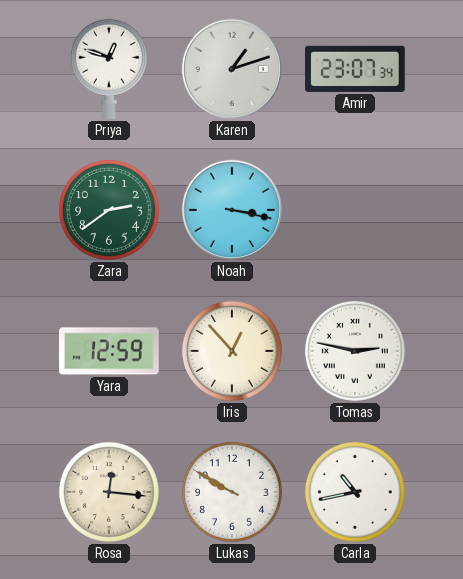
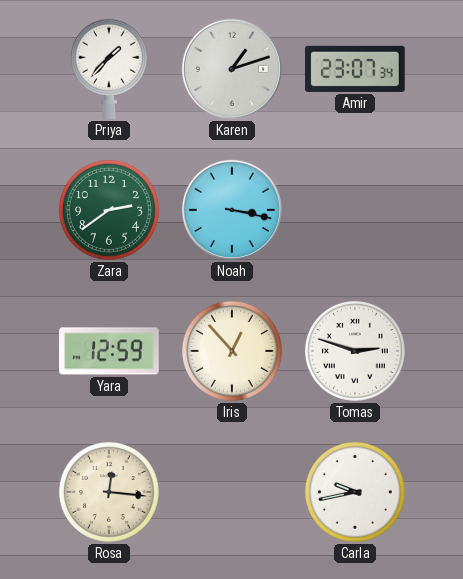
Priya: 12:48 -> 1:37
Tomas: 2:47 -> 2:48
Lukas: 9:50 -> none
Carla: 10:43 -> 9:43
